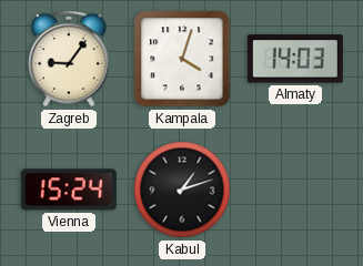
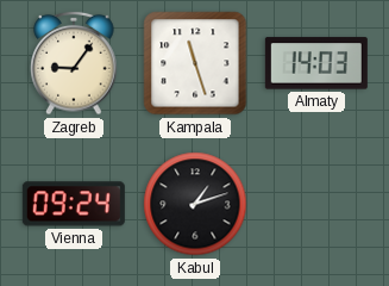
Kampala: 4:03 -> 11:27
Vienna: 15:24 -> 09:24
